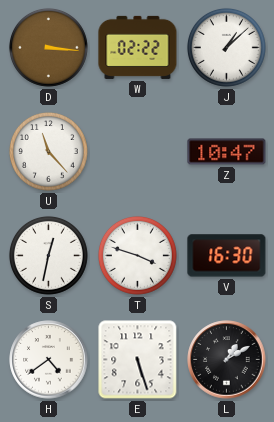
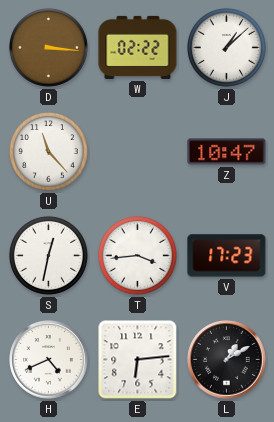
T: 3:48 -> 3:44
V: 16:30 -> 17:23
H: 4:39 -> 4:41
E: 5:27 -> 6:14
